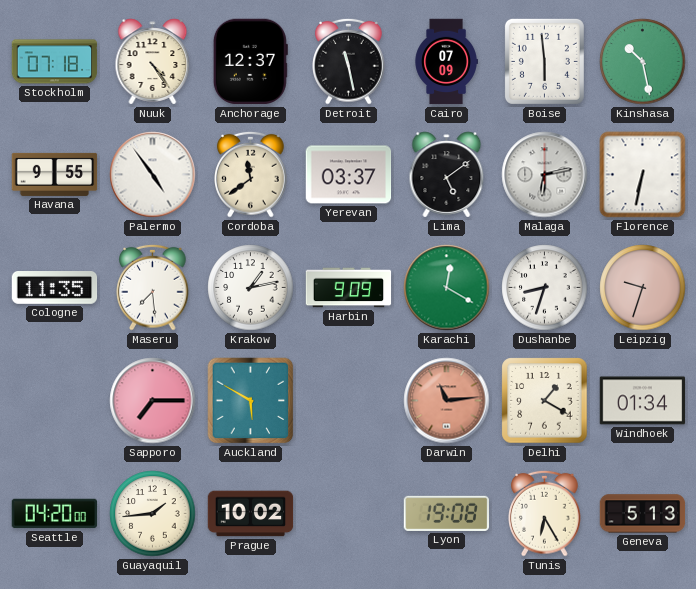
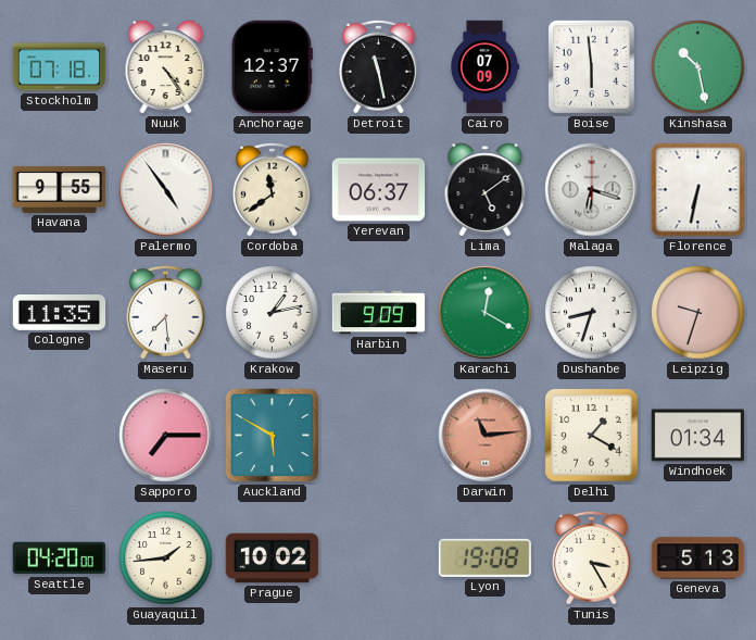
Yerevan: 03:37 -> 06:37
Malaga: 6:13 -> 6:18
Tunis: 6:25 -> 3:25
